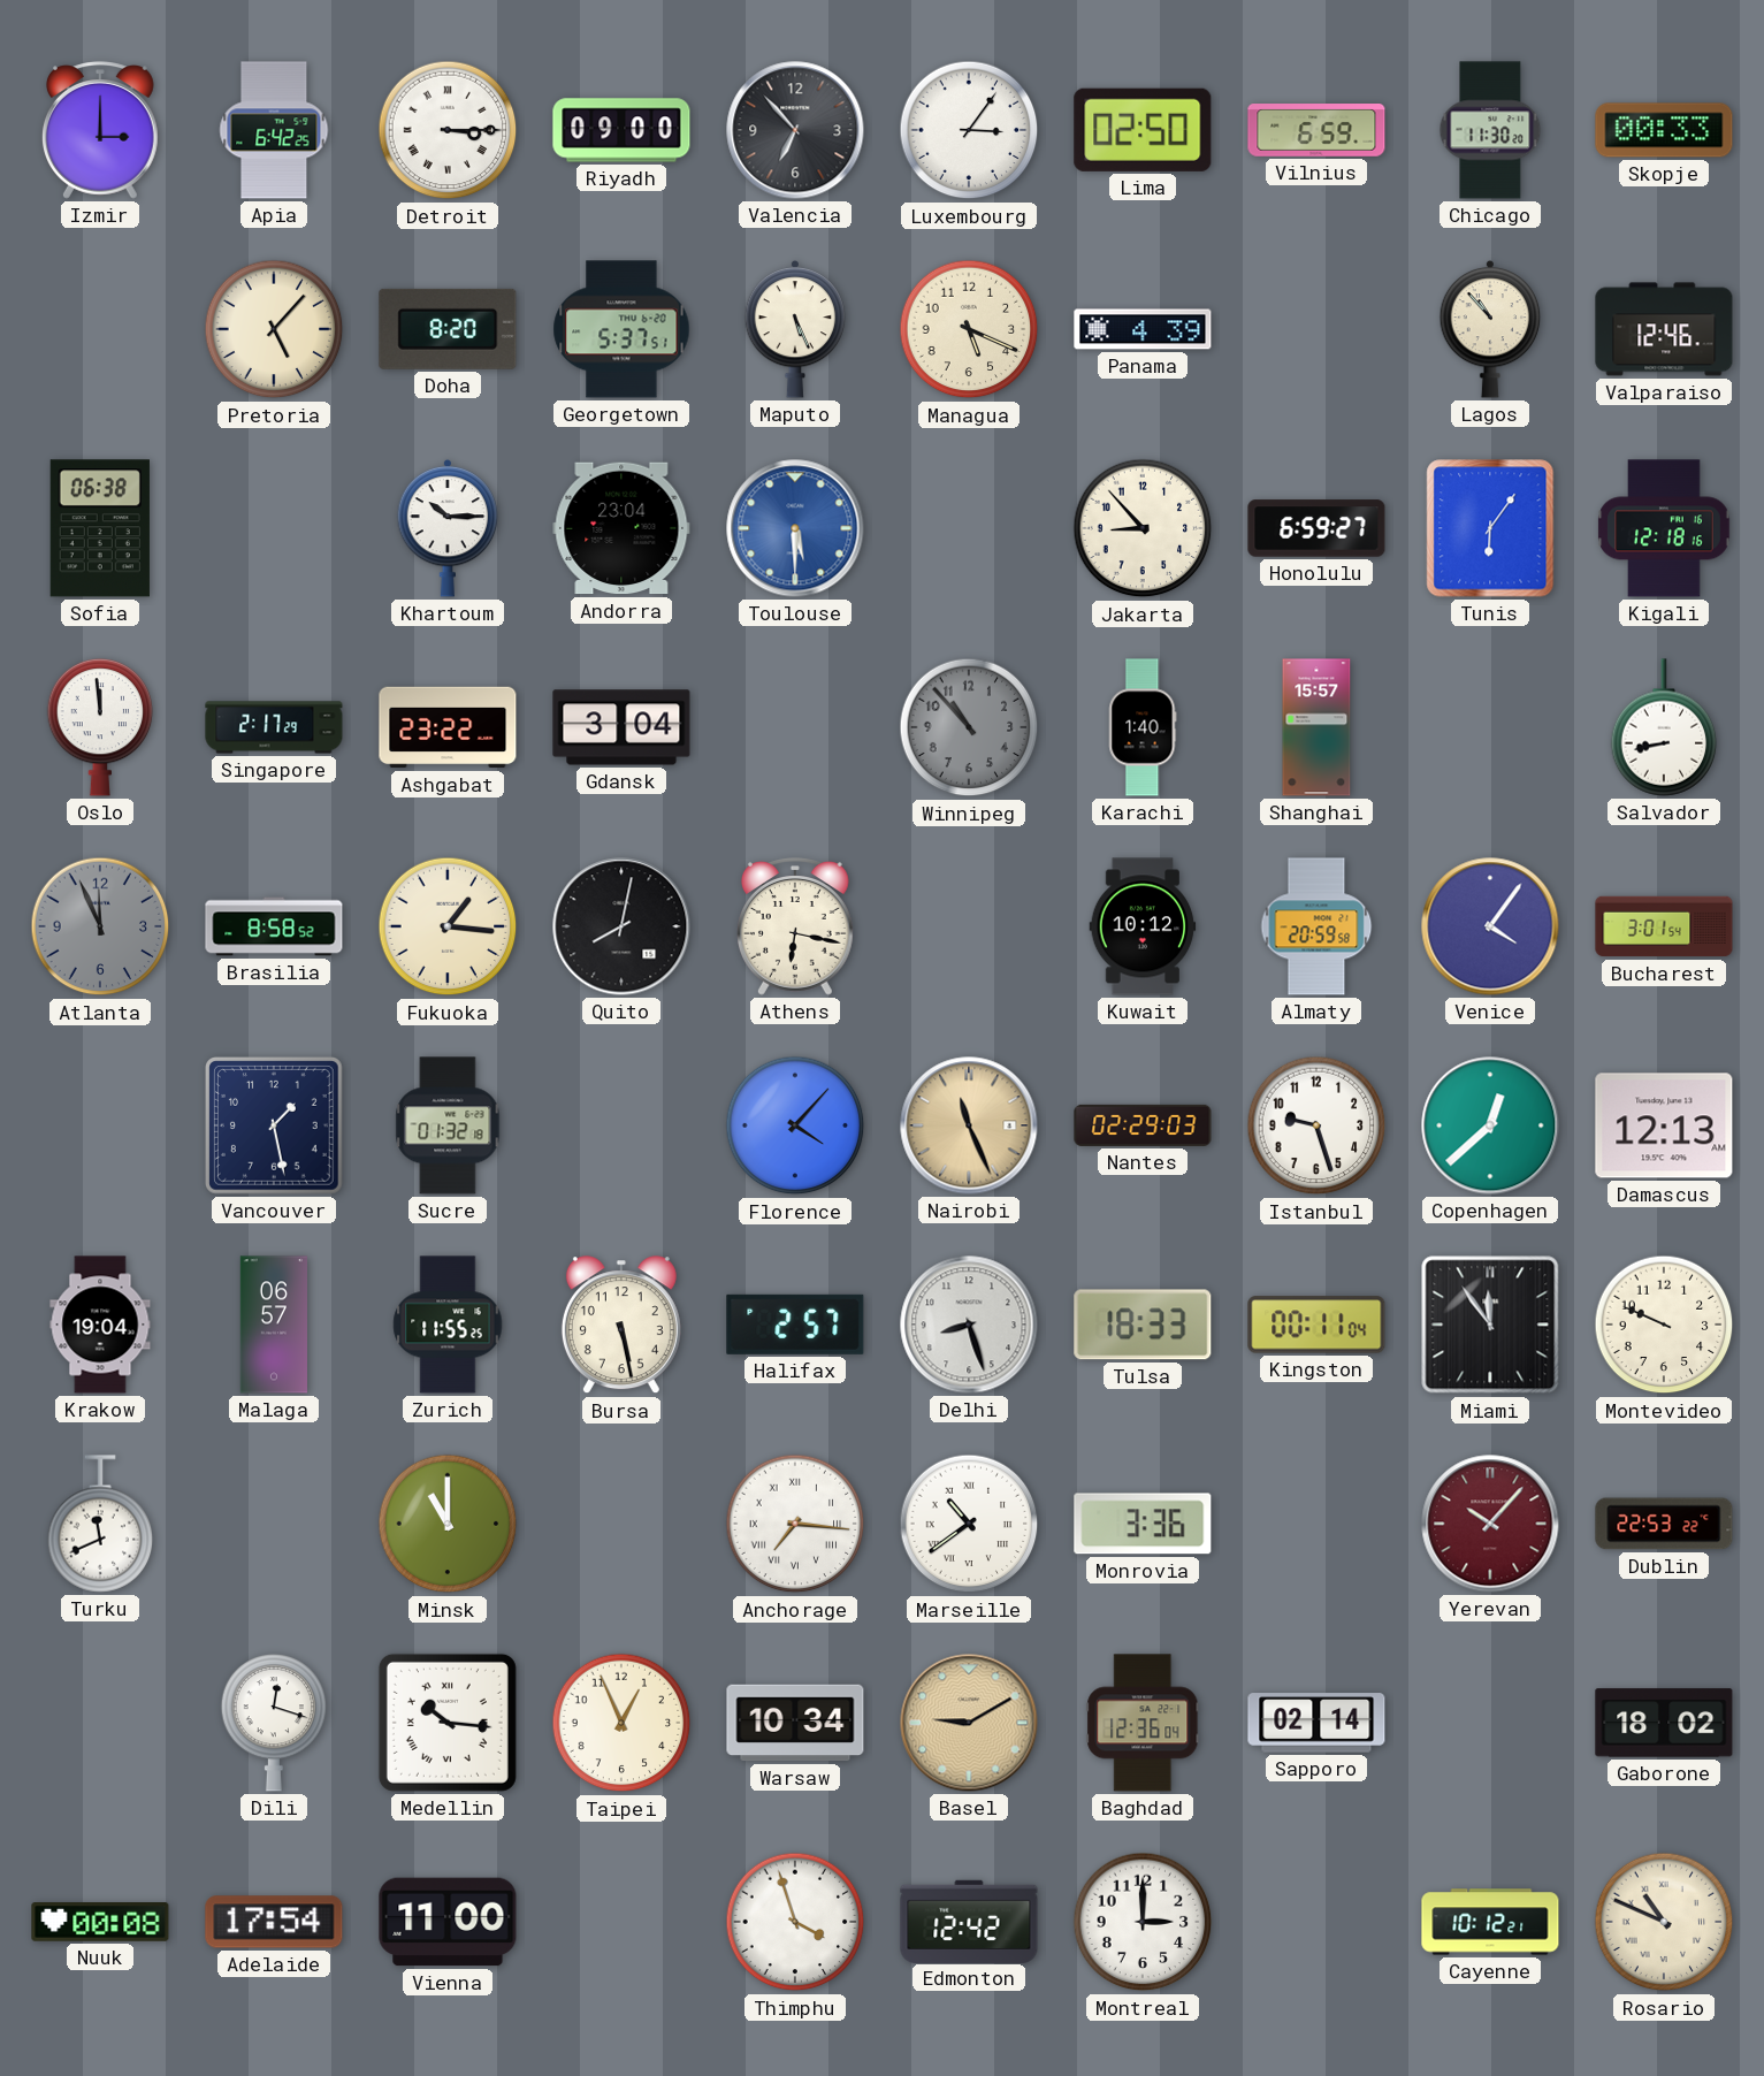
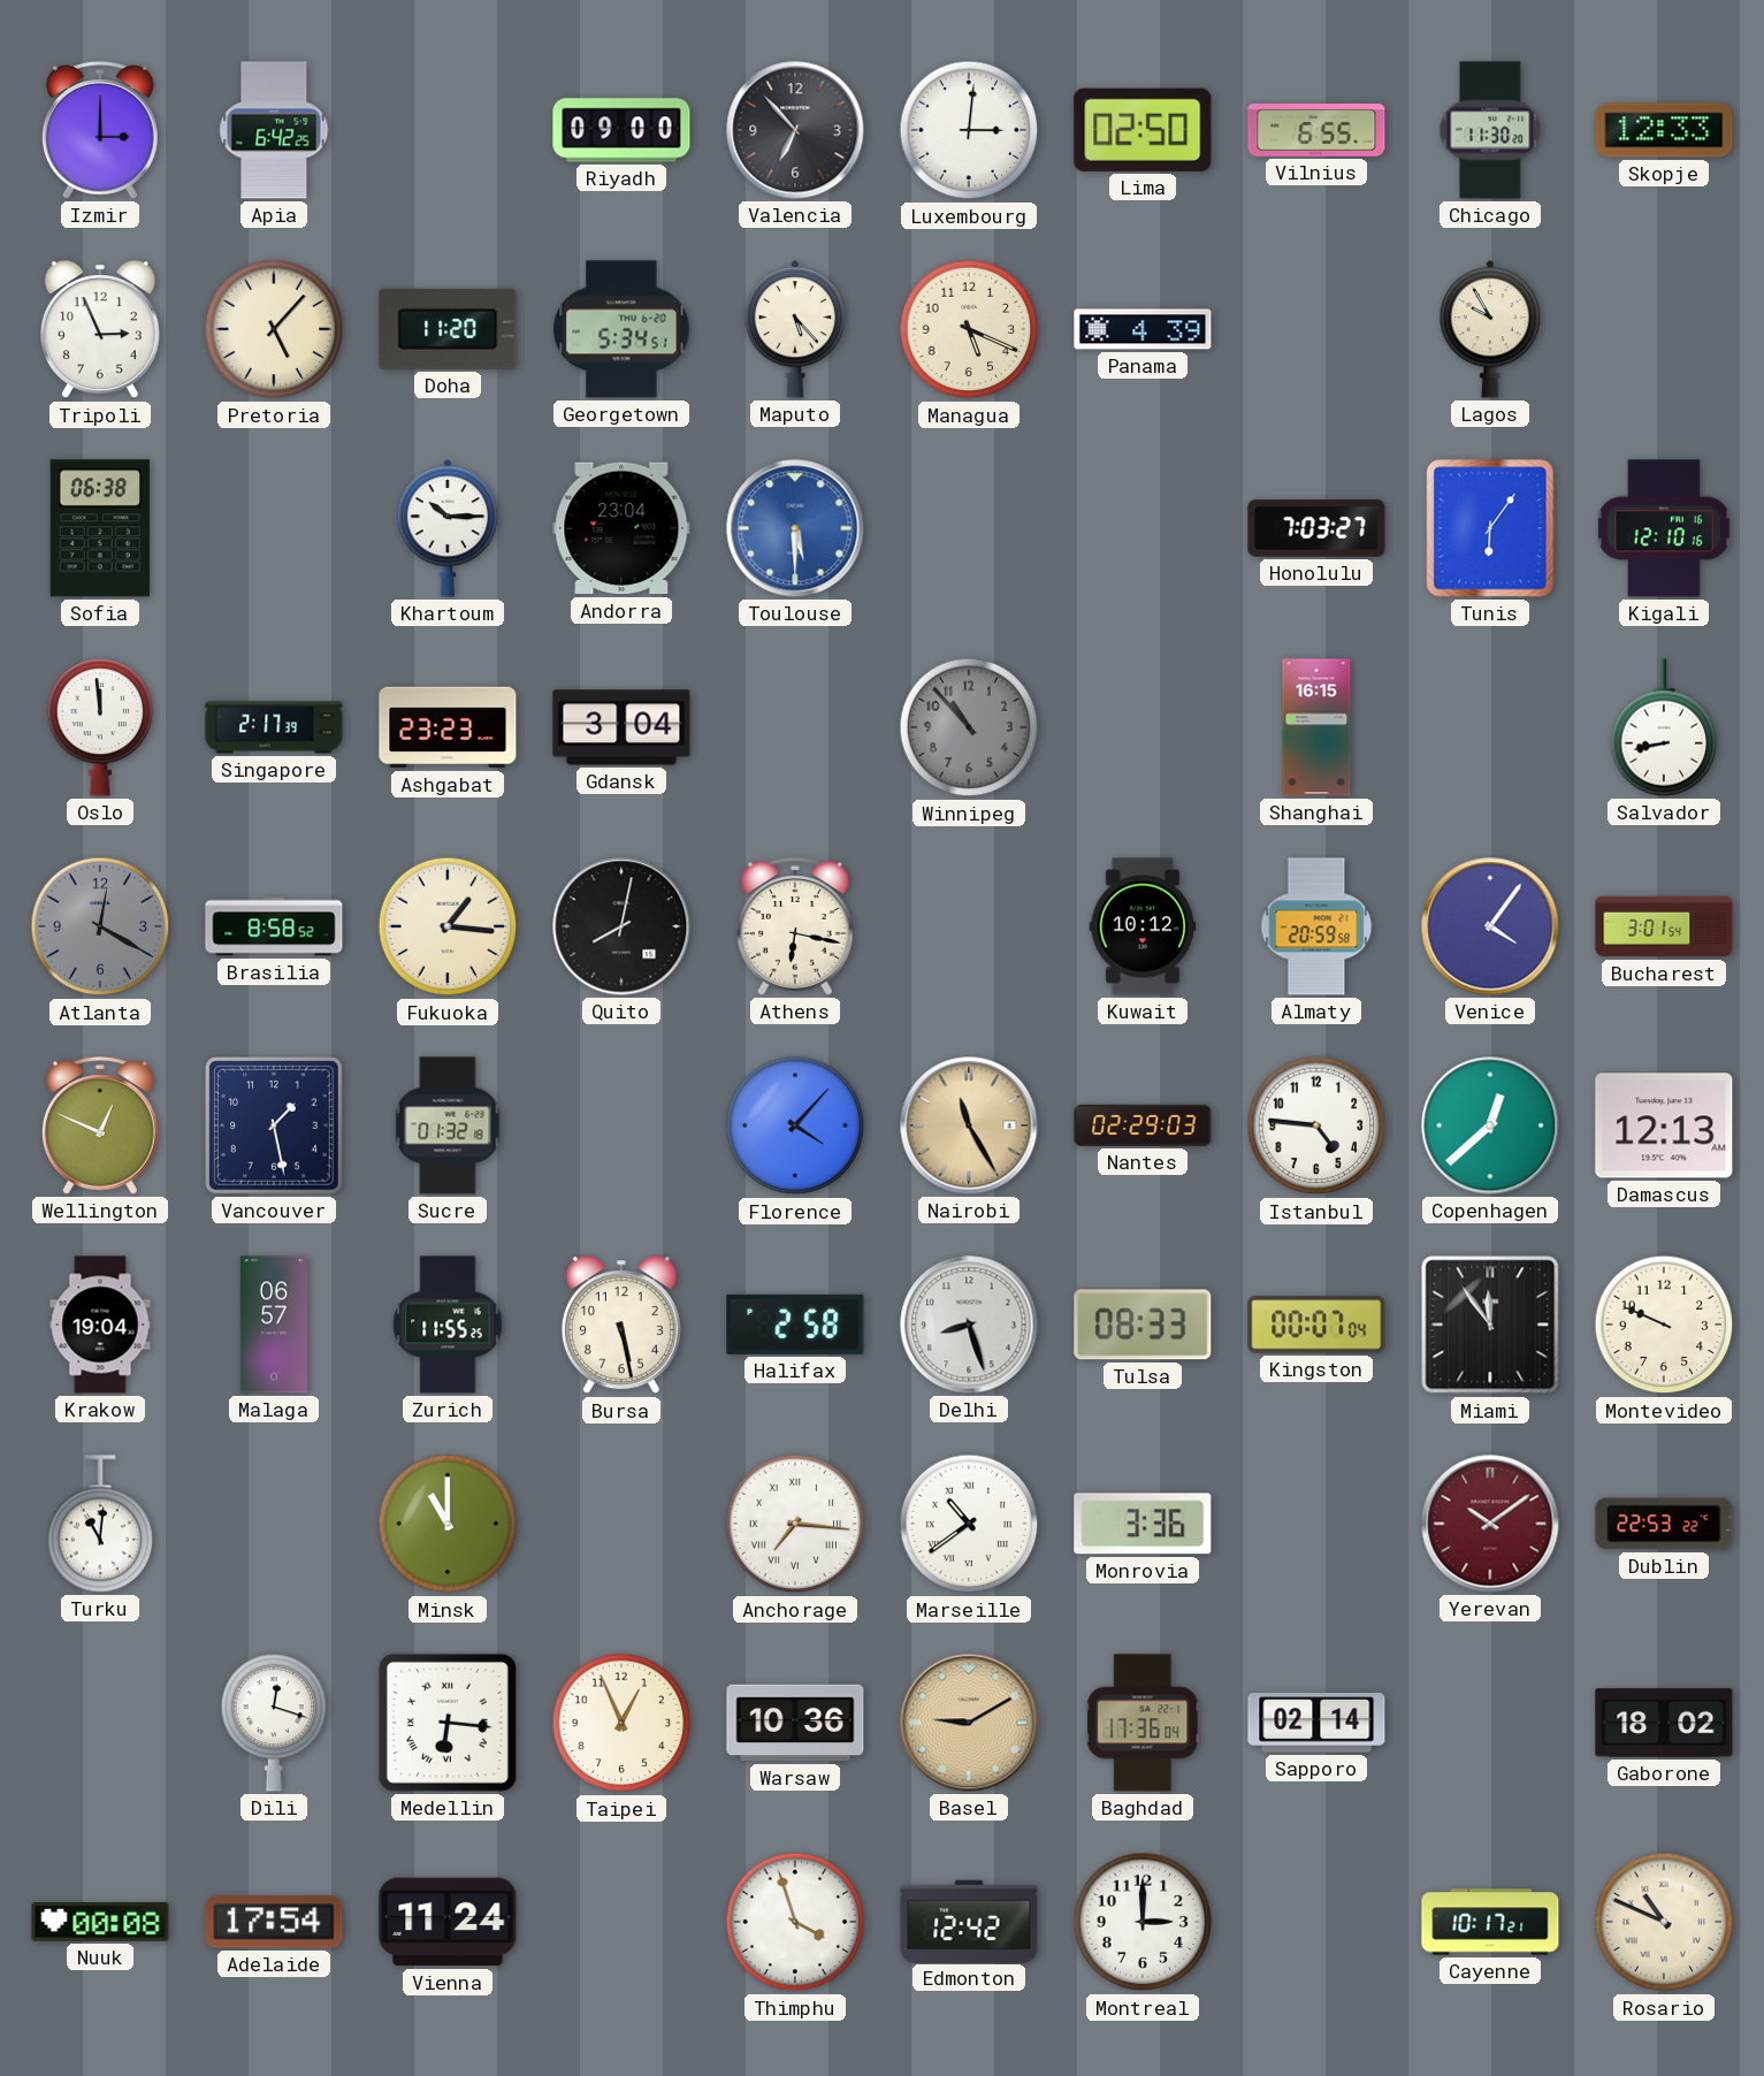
Detroit: 3:15 -> none
Luxembourg: 3:06 -> 3:01
Vilnius: 6:59 -> 6:55
Skopje: 00:33 -> 12:33
Tripoli: none -> 2:56
Doha: 8:20 -> 11:20
Georgetown: 5:37 -> 5:34
Maputo: 5:26 -> 5:23
Lagos: 10:53 -> 9:55
Valparaiso: 12:46 -> none
Jakarta: 8:53 -> none
Honolulu: 6:59 -> 7:03
Kigali: 12:18 -> 12:10
Singapore: 2:17:29 -> 2:17:39
Ashgabat: 23:22 -> 23:23
Karachi: 1:40 -> none
Shanghai: 15:57 -> 16:15
Atlanta: 11:56 -> 12:20
Wellington: none -> 12:49
Nairobi: 11:26 -> 11:25
Istanbul: 9:27 -> 4:46
Halifax: 2:57 -> 2:58
Tulsa: 18:33 -> 08:33
Kingston: 00:11 -> 00:07
Turku: 11:41 -> 11:01
Yerevan: 10:07 -> 10:09
Medellin: 10:16 -> 6:16
Warsaw: 10:34 -> 10:36
Baghdad: 12:36 -> 17:36
Vienna: 11:00 -> 11:24
Cayenne: 10:12 -> 10:17
